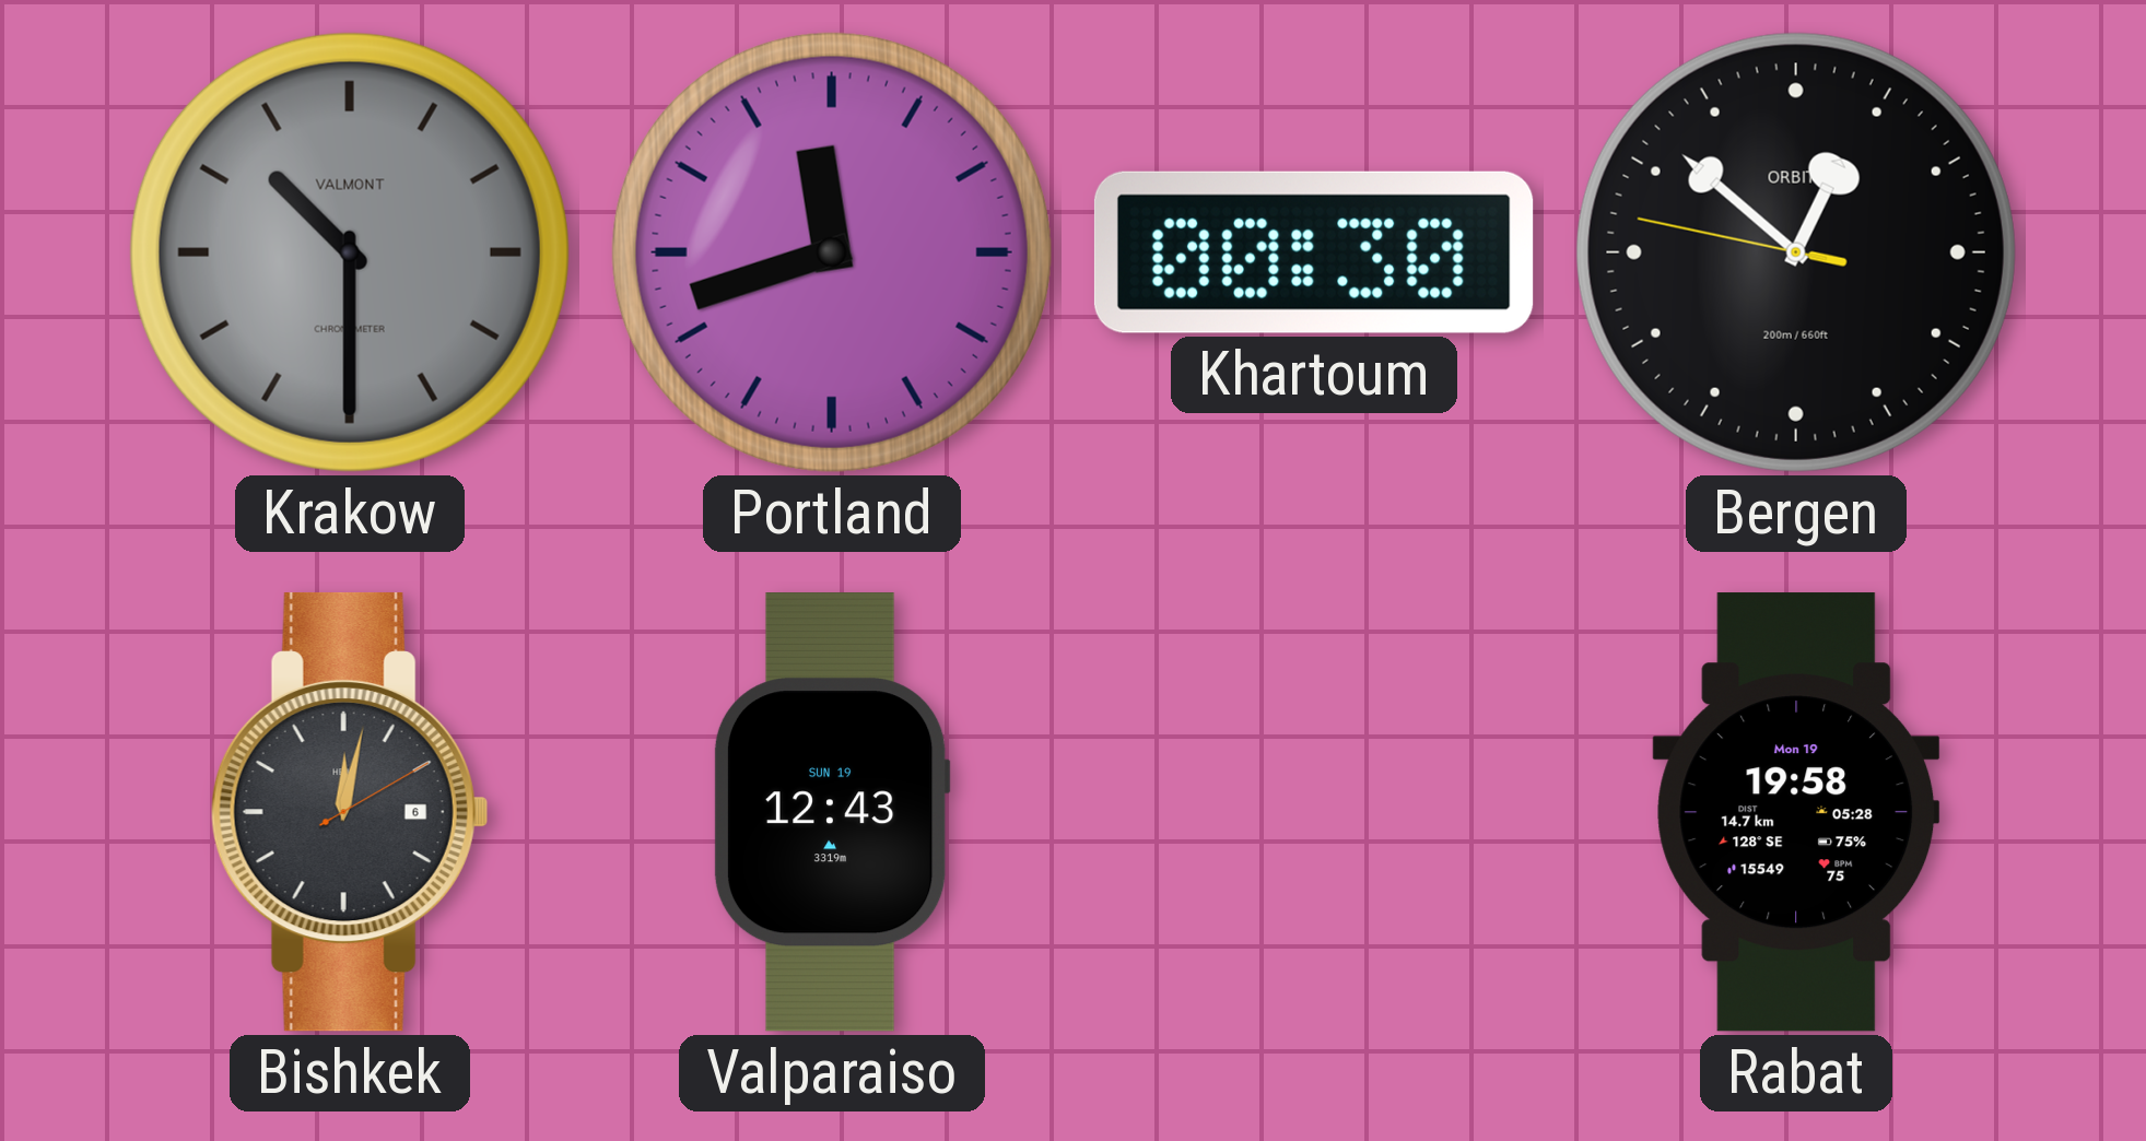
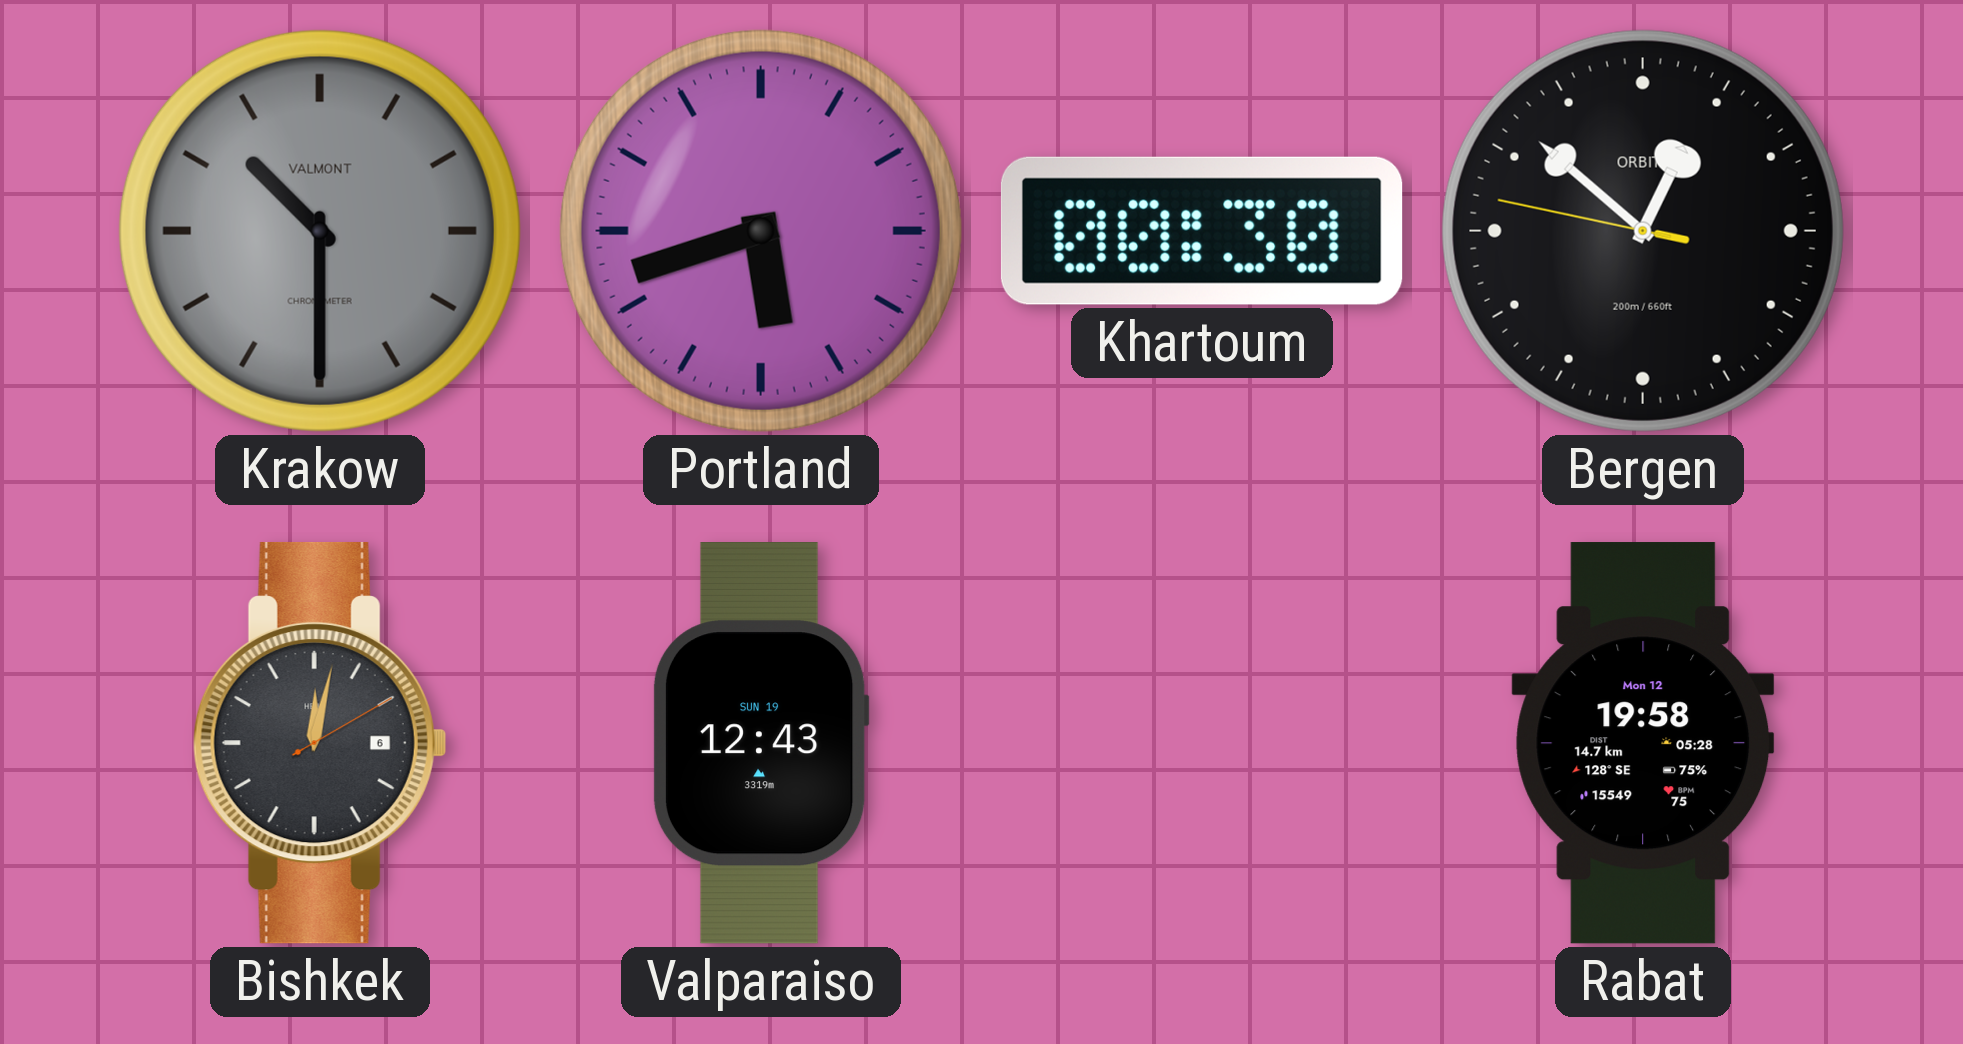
Portland: 11:42 -> 5:42
Rabat date: Mon 19 -> Mon 12
